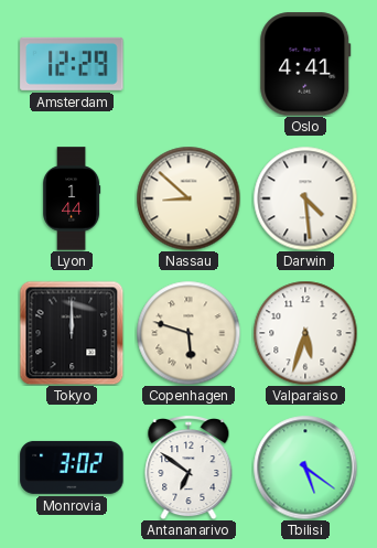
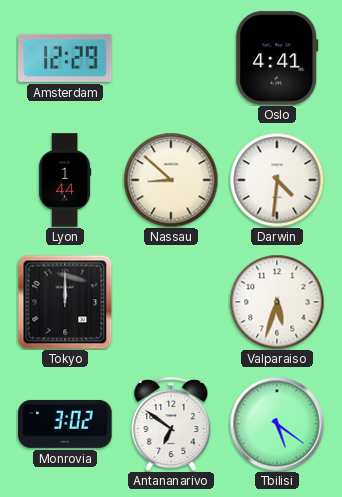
Darwin: 4:29 -> 4:31
Copenhagen: 5:48 -> none
